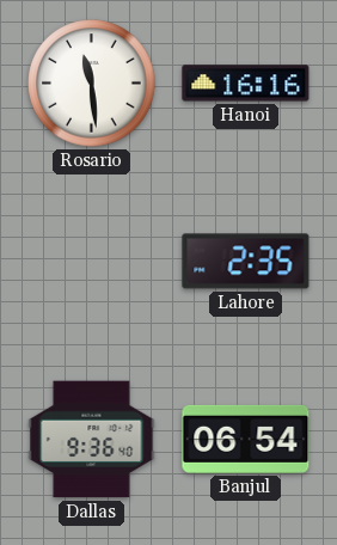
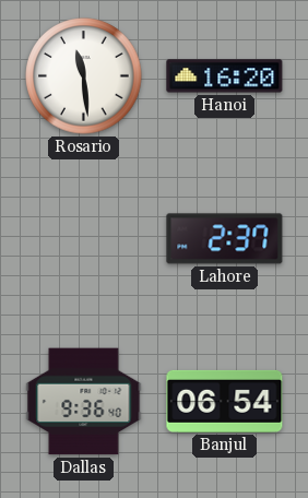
Hanoi: 16:16 -> 16:20
Lahore: 2:35 -> 2:37
